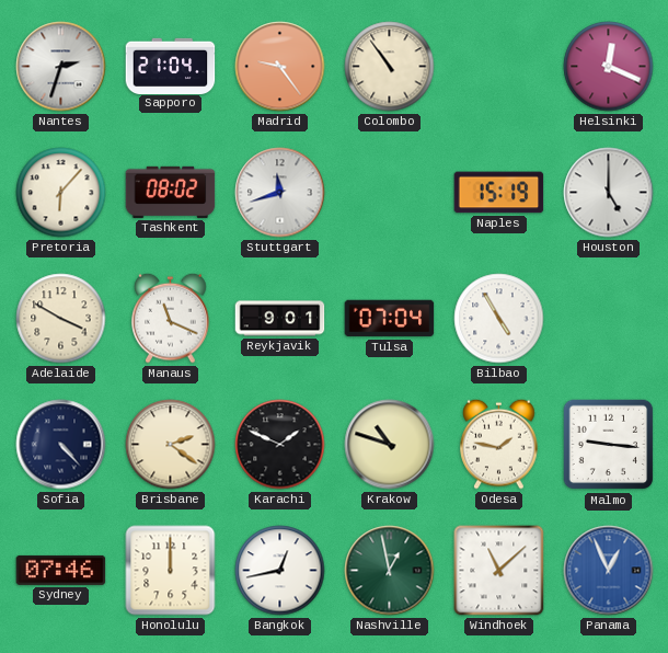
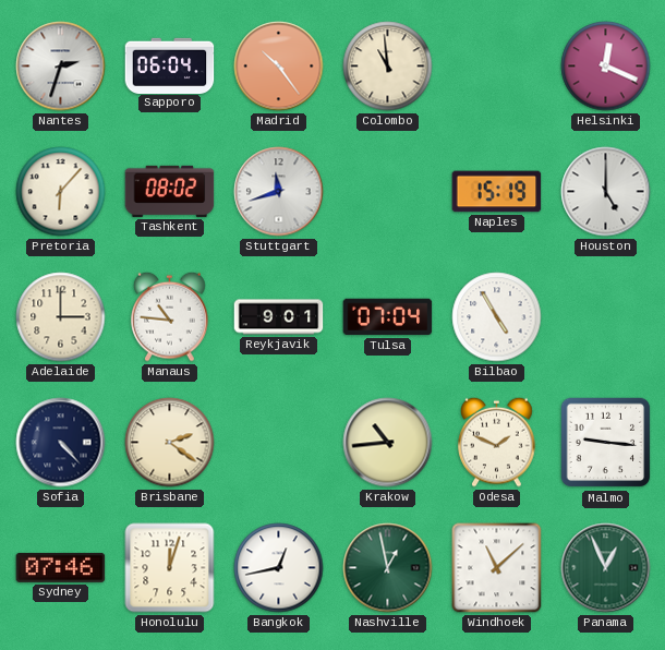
Sapporo: 21:04 -> 06:04
Madrid: 9:24 -> 10:24
Colombo: 10:54 -> 10:59
Adelaide: 3:50 -> 3:00
Manaus: 11:19 -> 10:46
Karachi: 1:49 -> none
Krakow: 10:48 -> 10:44
Odesa: 1:47 -> 1:49
Honolulu: 12:00 -> 12:03
Panama dial: blue -> green
